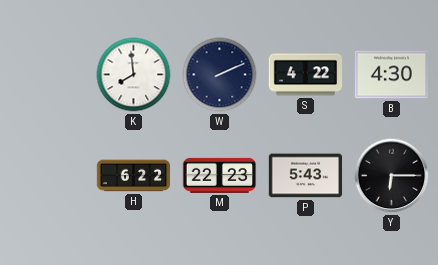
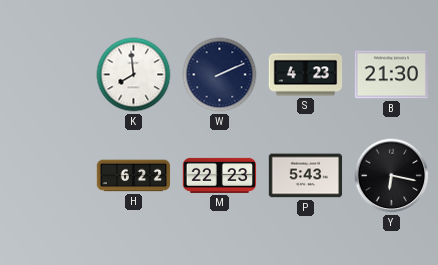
S: 4:22 -> 4:23
B: 4:30 -> 21:30
Y: 6:15 -> 6:17
